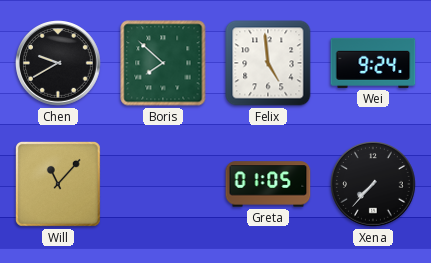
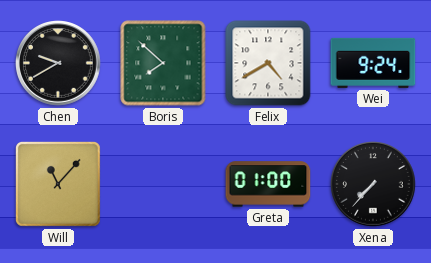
Felix: 4:59 -> 4:40
Greta: 01:05 -> 01:00
